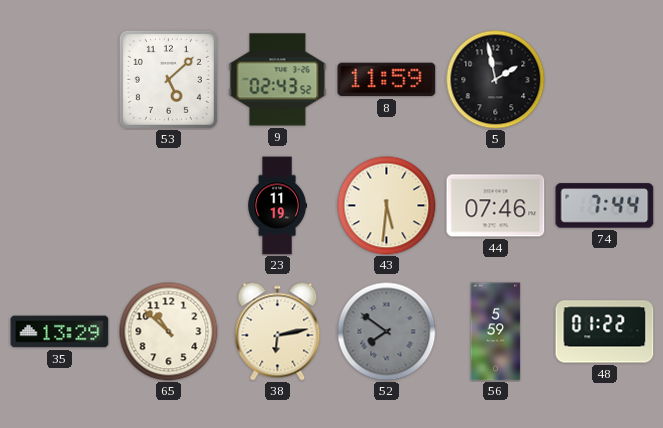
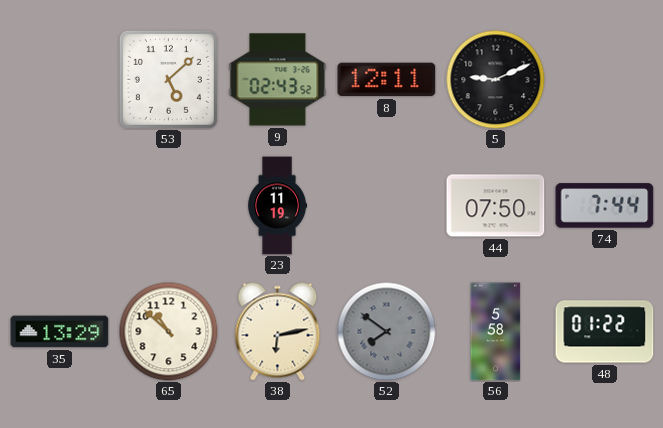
8: 11:59 -> 12:11
5: 1:58 -> 9:11
43: 5:31 -> none
44: 07:46 -> 07:50
56: 5:59 -> 5:58
